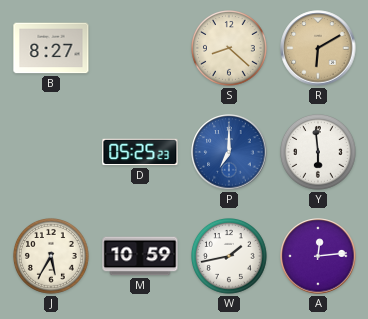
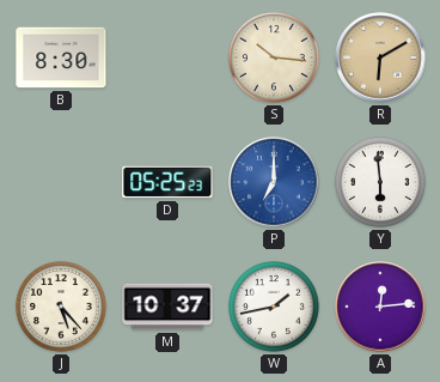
B: 8:27 -> 8:30
S: 8:22 -> 10:16
J: 5:35 -> 5:23
M: 10:59 -> 10:37
